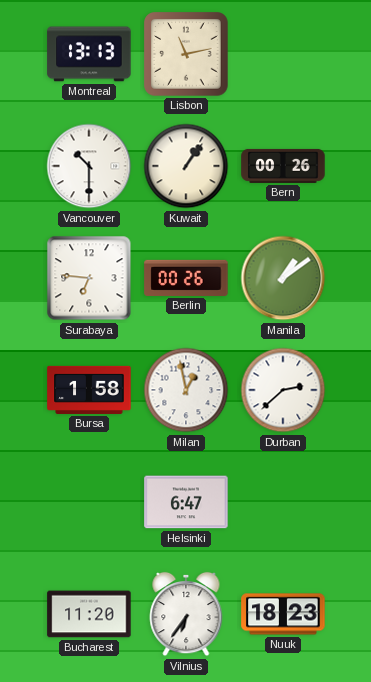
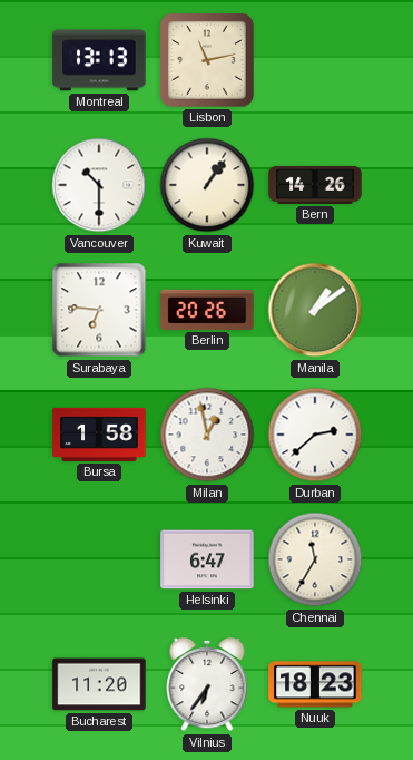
Bern: 00:26 -> 14:26
Berlin: 00:26 -> 20:26
Chennai: none -> 11:35
